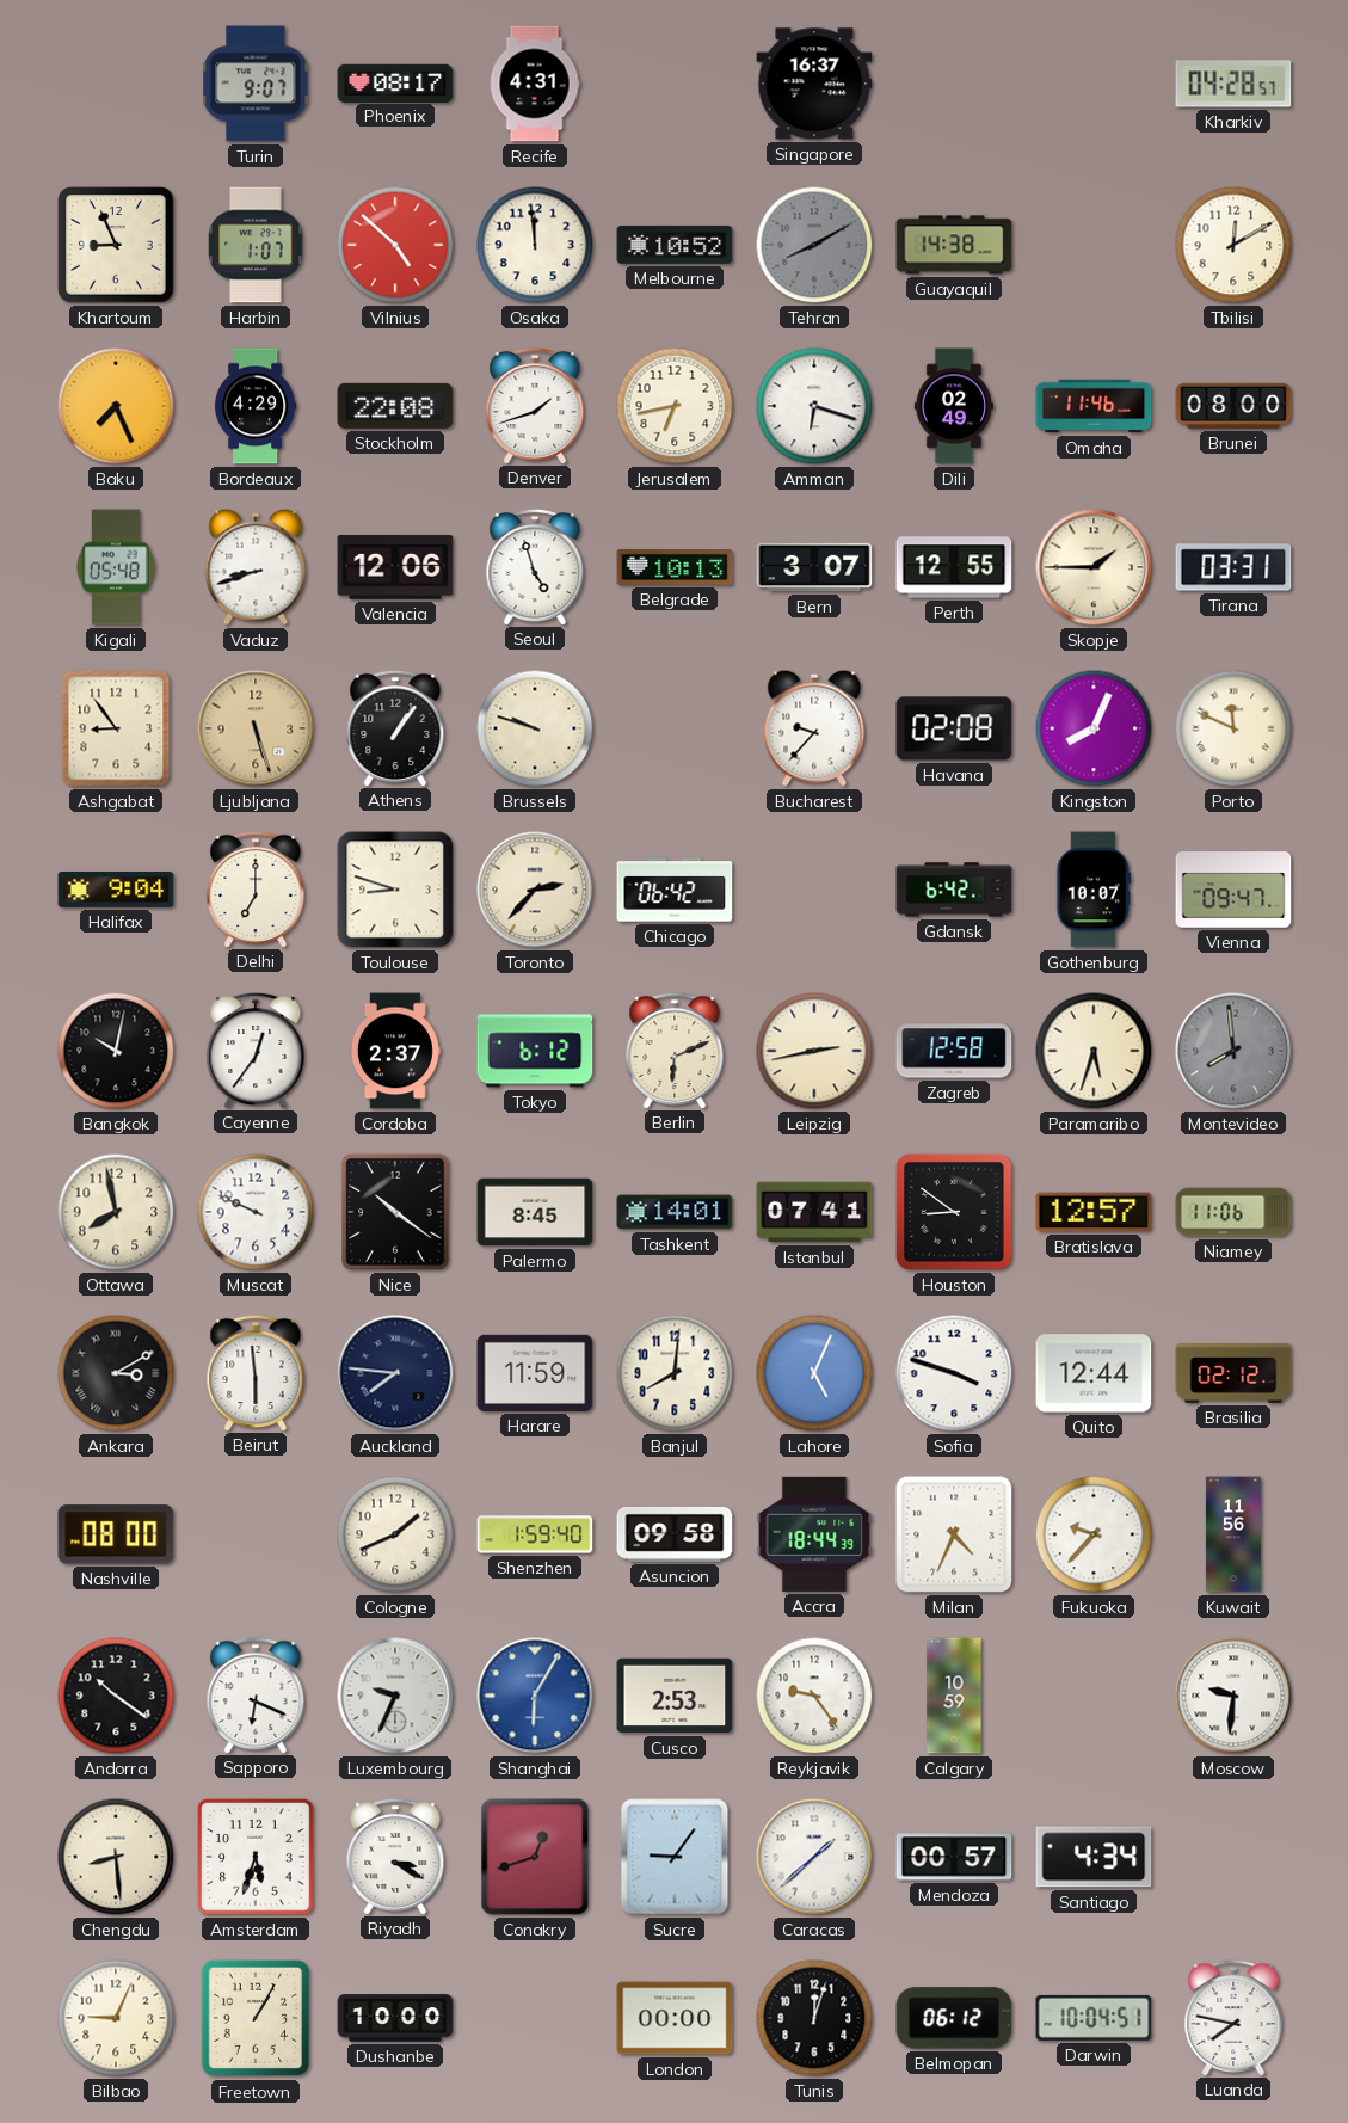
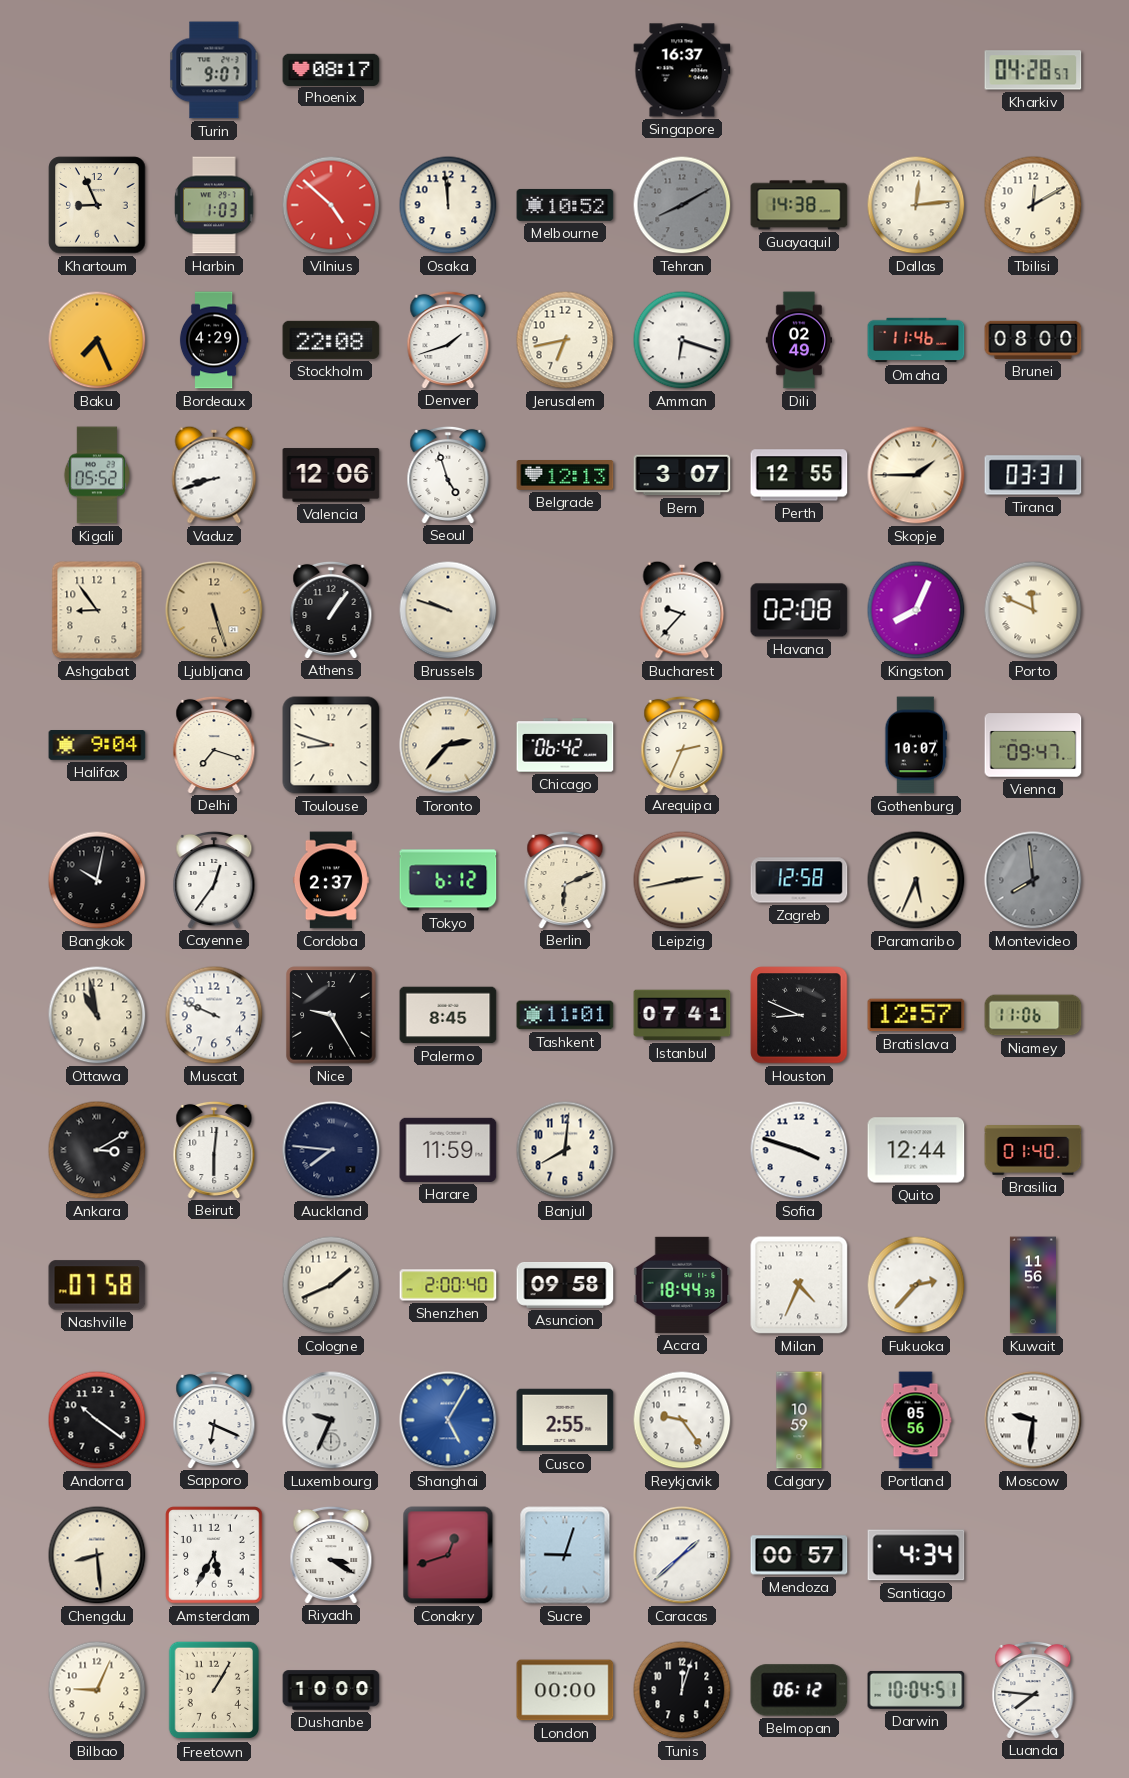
Recife: 4:31 -> none
Harbin: 1:07 -> 1:03
Dallas: none -> 12:14
Kigali: 05:48 -> 05:52
Belgrade: 10:13 -> 12:13
Delhi: 7:00 -> 7:18
Arequipa: none -> 2:34
Gdansk: 6:42 -> none
Paramaribo: 5:33 -> 5:34
Ottawa: 7:58 -> 10:58
Nice: 10:21 -> 9:25
Tashkent: 14:01 -> 11:01
Houston: 8:51 -> 8:49
Beirut: 5:59 -> 6:01
Lahore: 5:04 -> none
Brasilia: 02:12 -> 01:40
Nashville: 08:00 -> 07:58
Shenzhen: 1:59 -> 2:00
Fukuoka: 9:37 -> 2:37
Shanghai: 6:05 -> 5:05
Cusco: 2:53 -> 2:55
Portland: none -> 05:56
Amsterdam: 5:33 -> 5:35
Sucre: 9:06 -> 9:03
Luanda: 7:47 -> 7:46
